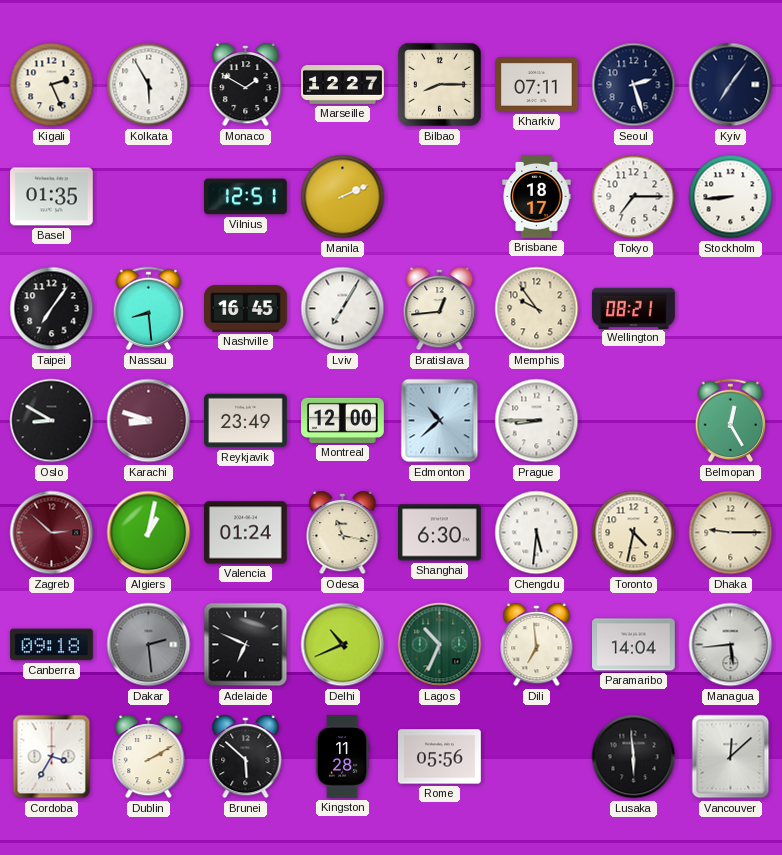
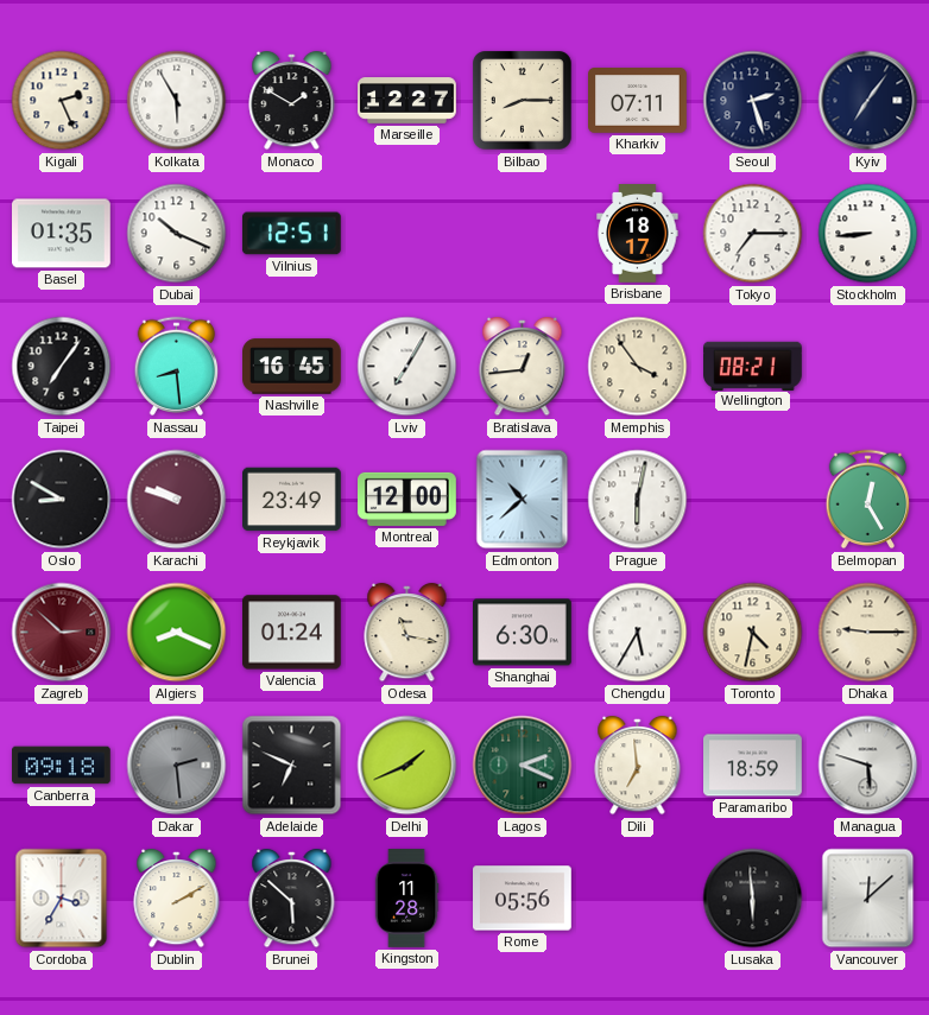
Dubai: none -> 10:19
Manila: 2:11 -> none
Memphis: 9:54 -> 3:54
Karachi: 8:48 -> 9:48
Prague: 8:45 -> 6:02
Algiers: 1:02 -> 8:19
Chengdu: 5:31 -> 5:35
Delhi: 10:41 -> 1:41
Lagos: 10:34 -> 2:19
Paramaribo: 14:04 -> 18:59
Managua: 5:44 -> 5:48
